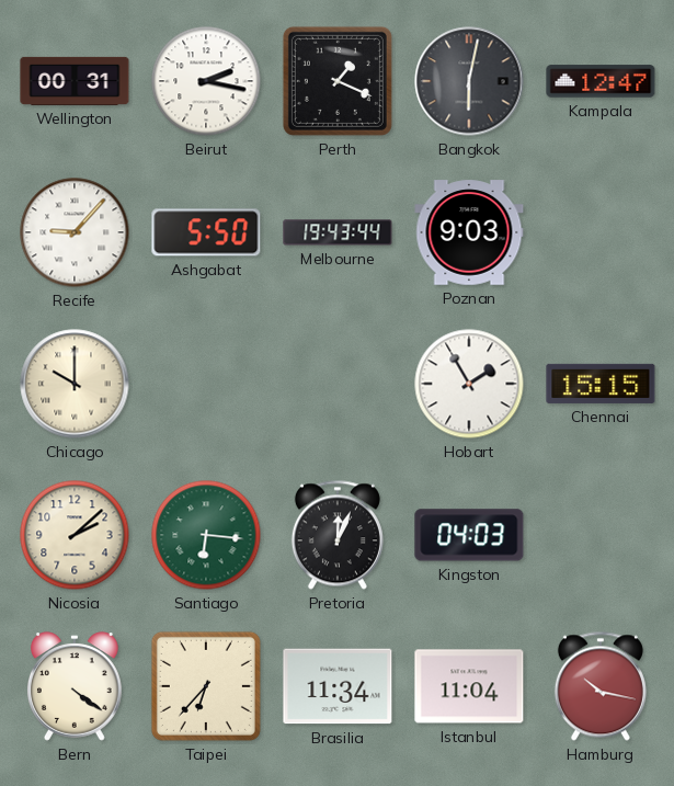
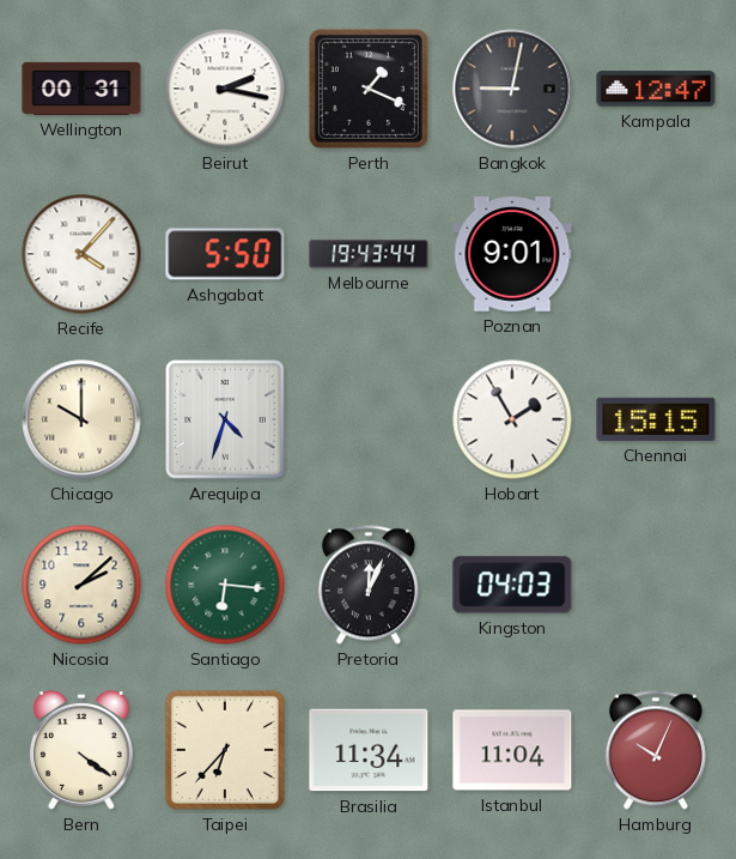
Bangkok: 6:02 -> 9:02
Recife: 9:07 -> 4:07
Poznan: 9:03 -> 9:01
Arequipa: none -> 4:33
Hamburg: 10:17 -> 10:04
